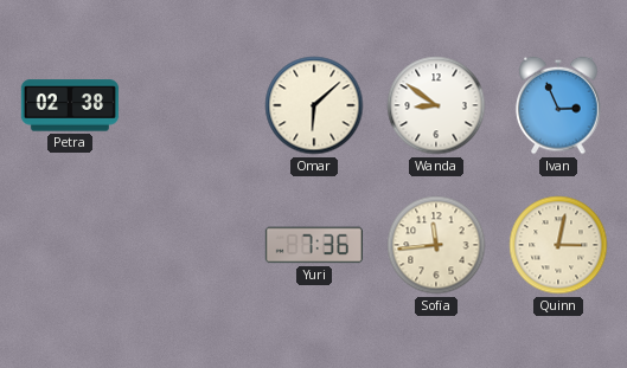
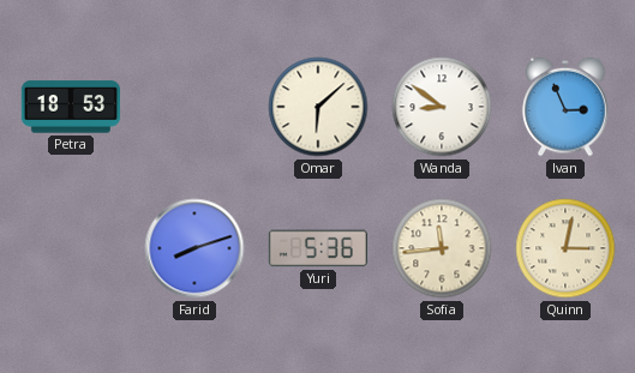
Petra: 02:38 -> 18:53
Farid: none -> 8:12
Yuri: 7:36 -> 5:36
